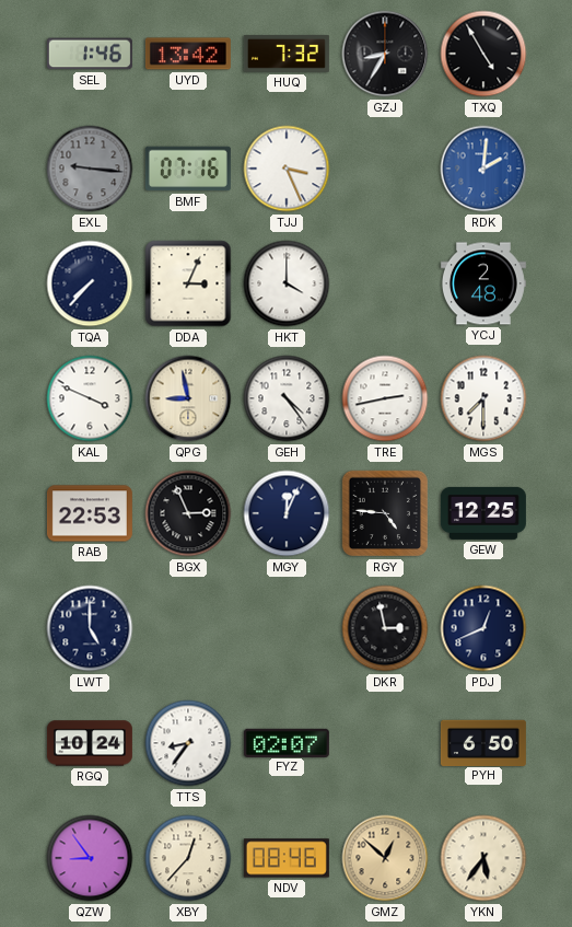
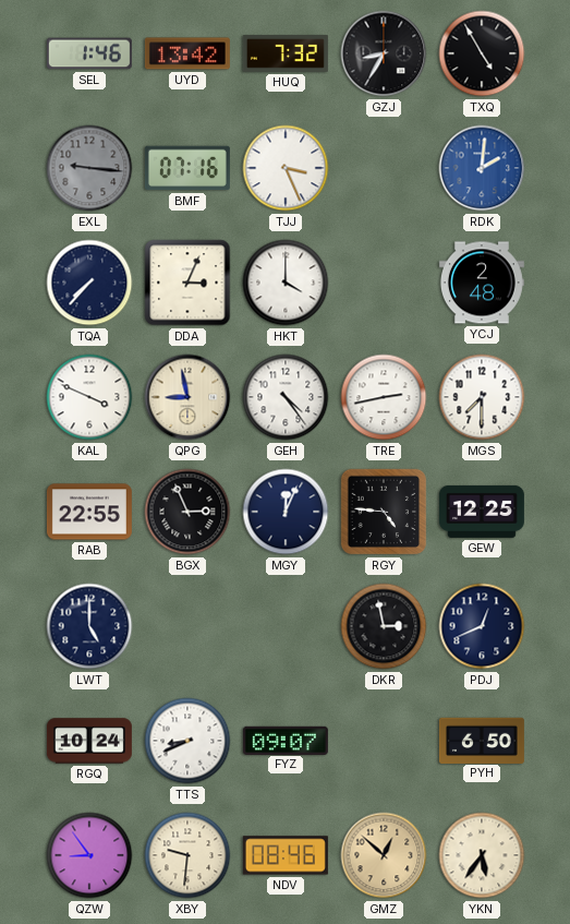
RAB: 22:53 -> 22:55
TTS: 8:36 -> 8:41
FYZ: 02:07 -> 09:07
XBY: 12:37 -> 9:31
